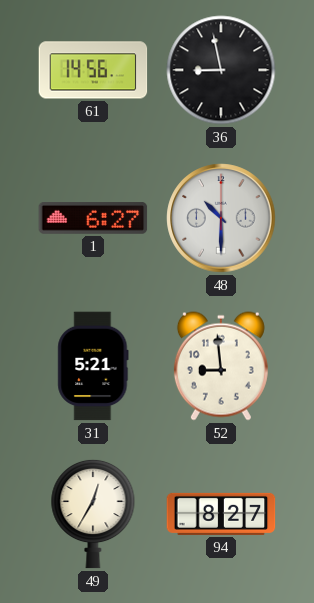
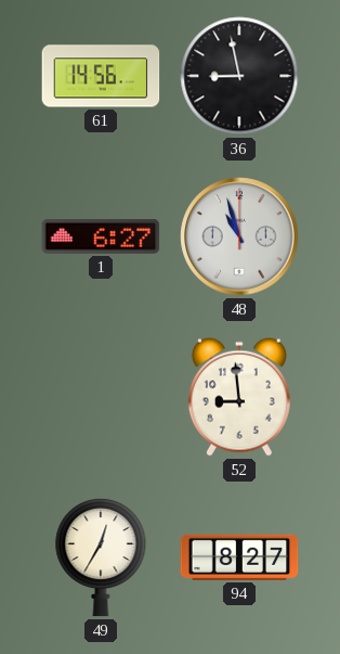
48: 10:30 -> 10:57
31: 5:21 -> none
